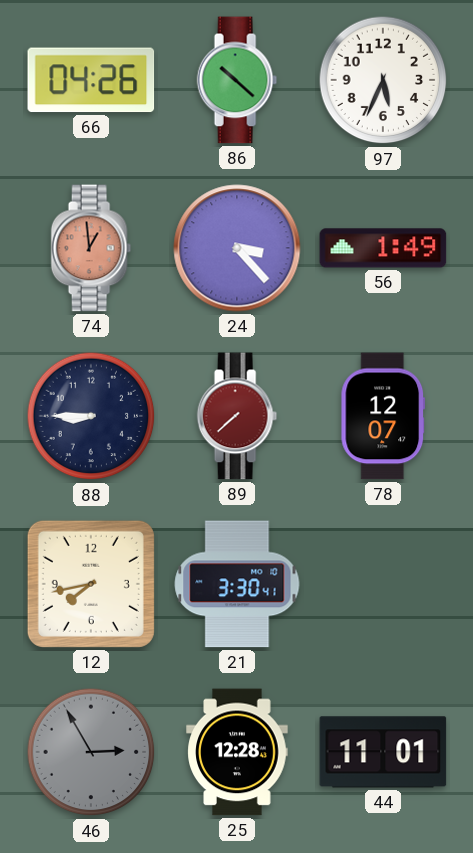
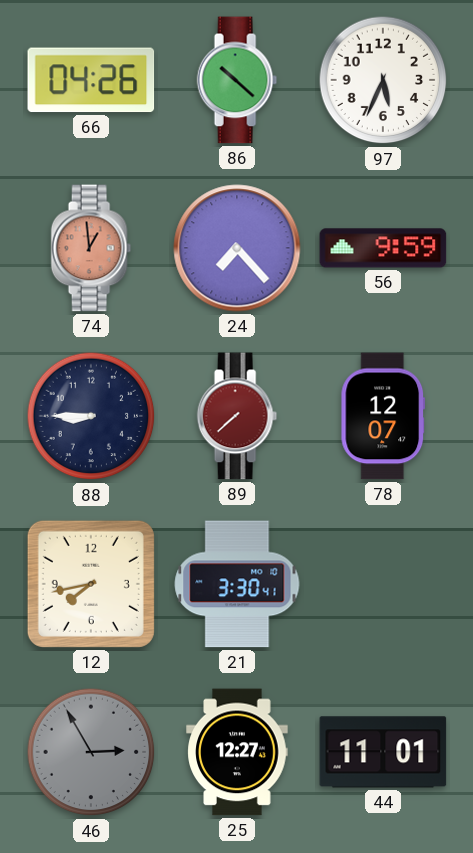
24: 3:23 -> 7:23
56: 1:49 -> 9:59
25: 12:28 -> 12:27
